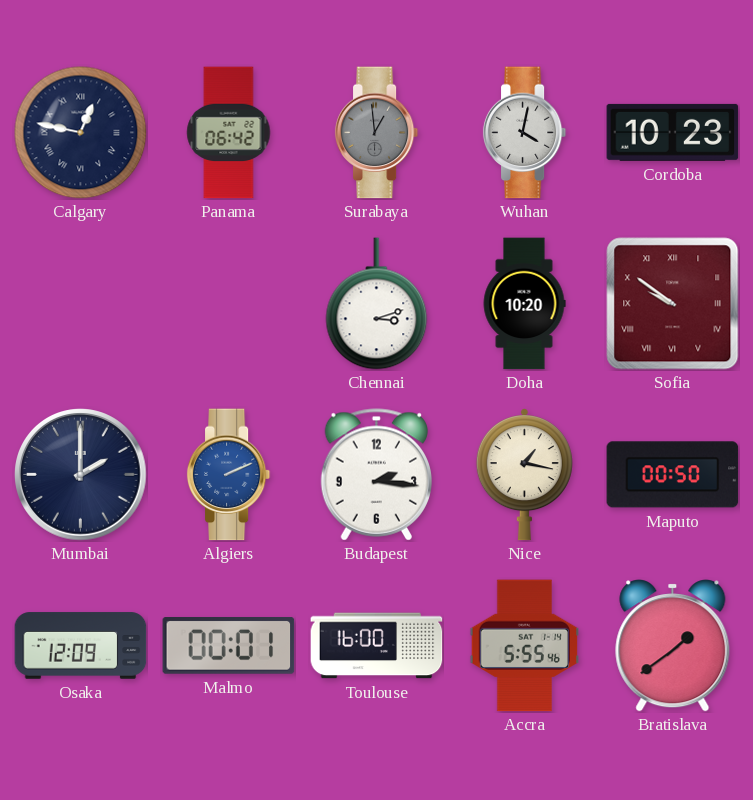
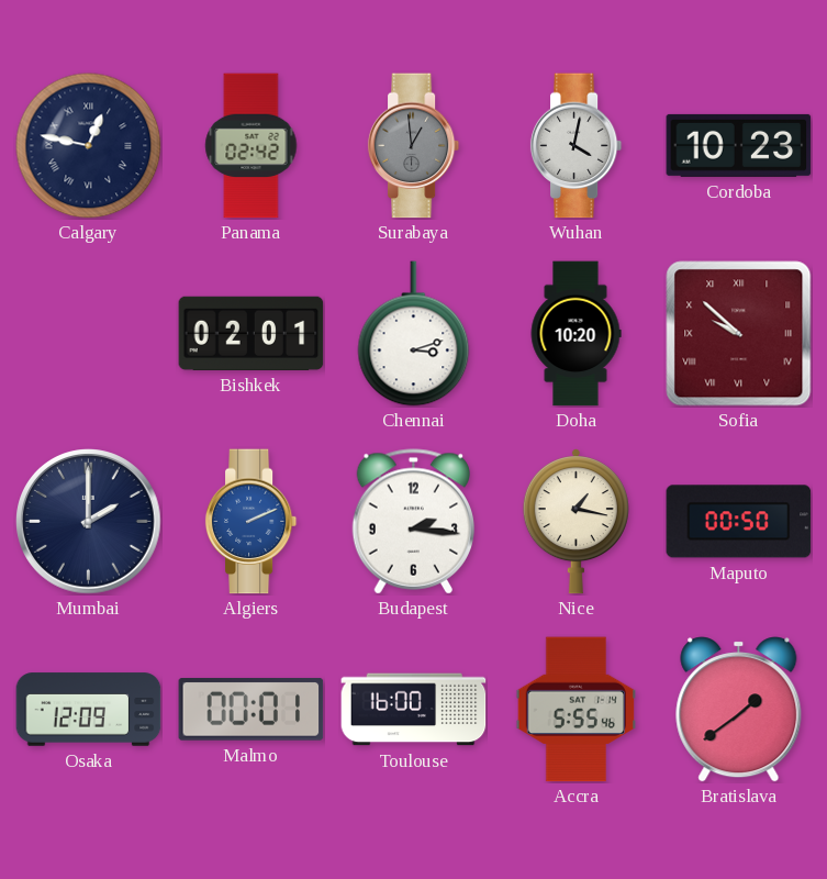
Panama: 06:42 -> 02:42
Bishkek: none -> 02:01
Sofia: 9:51 -> 9:52
